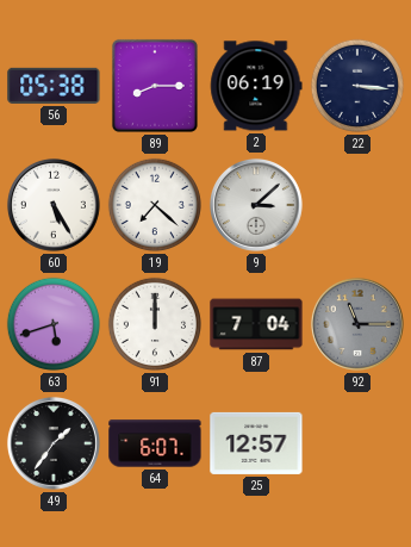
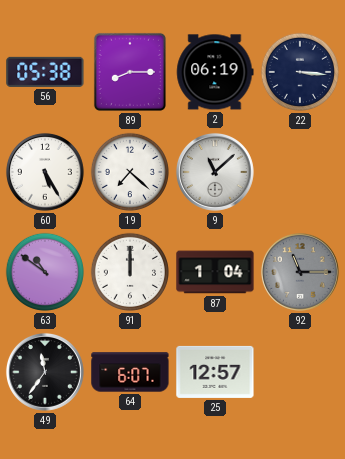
9: 3:08 -> 11:08
63: 5:42 -> 10:51
87: 7:04 -> 1:04
49: 1:36 -> 11:36
